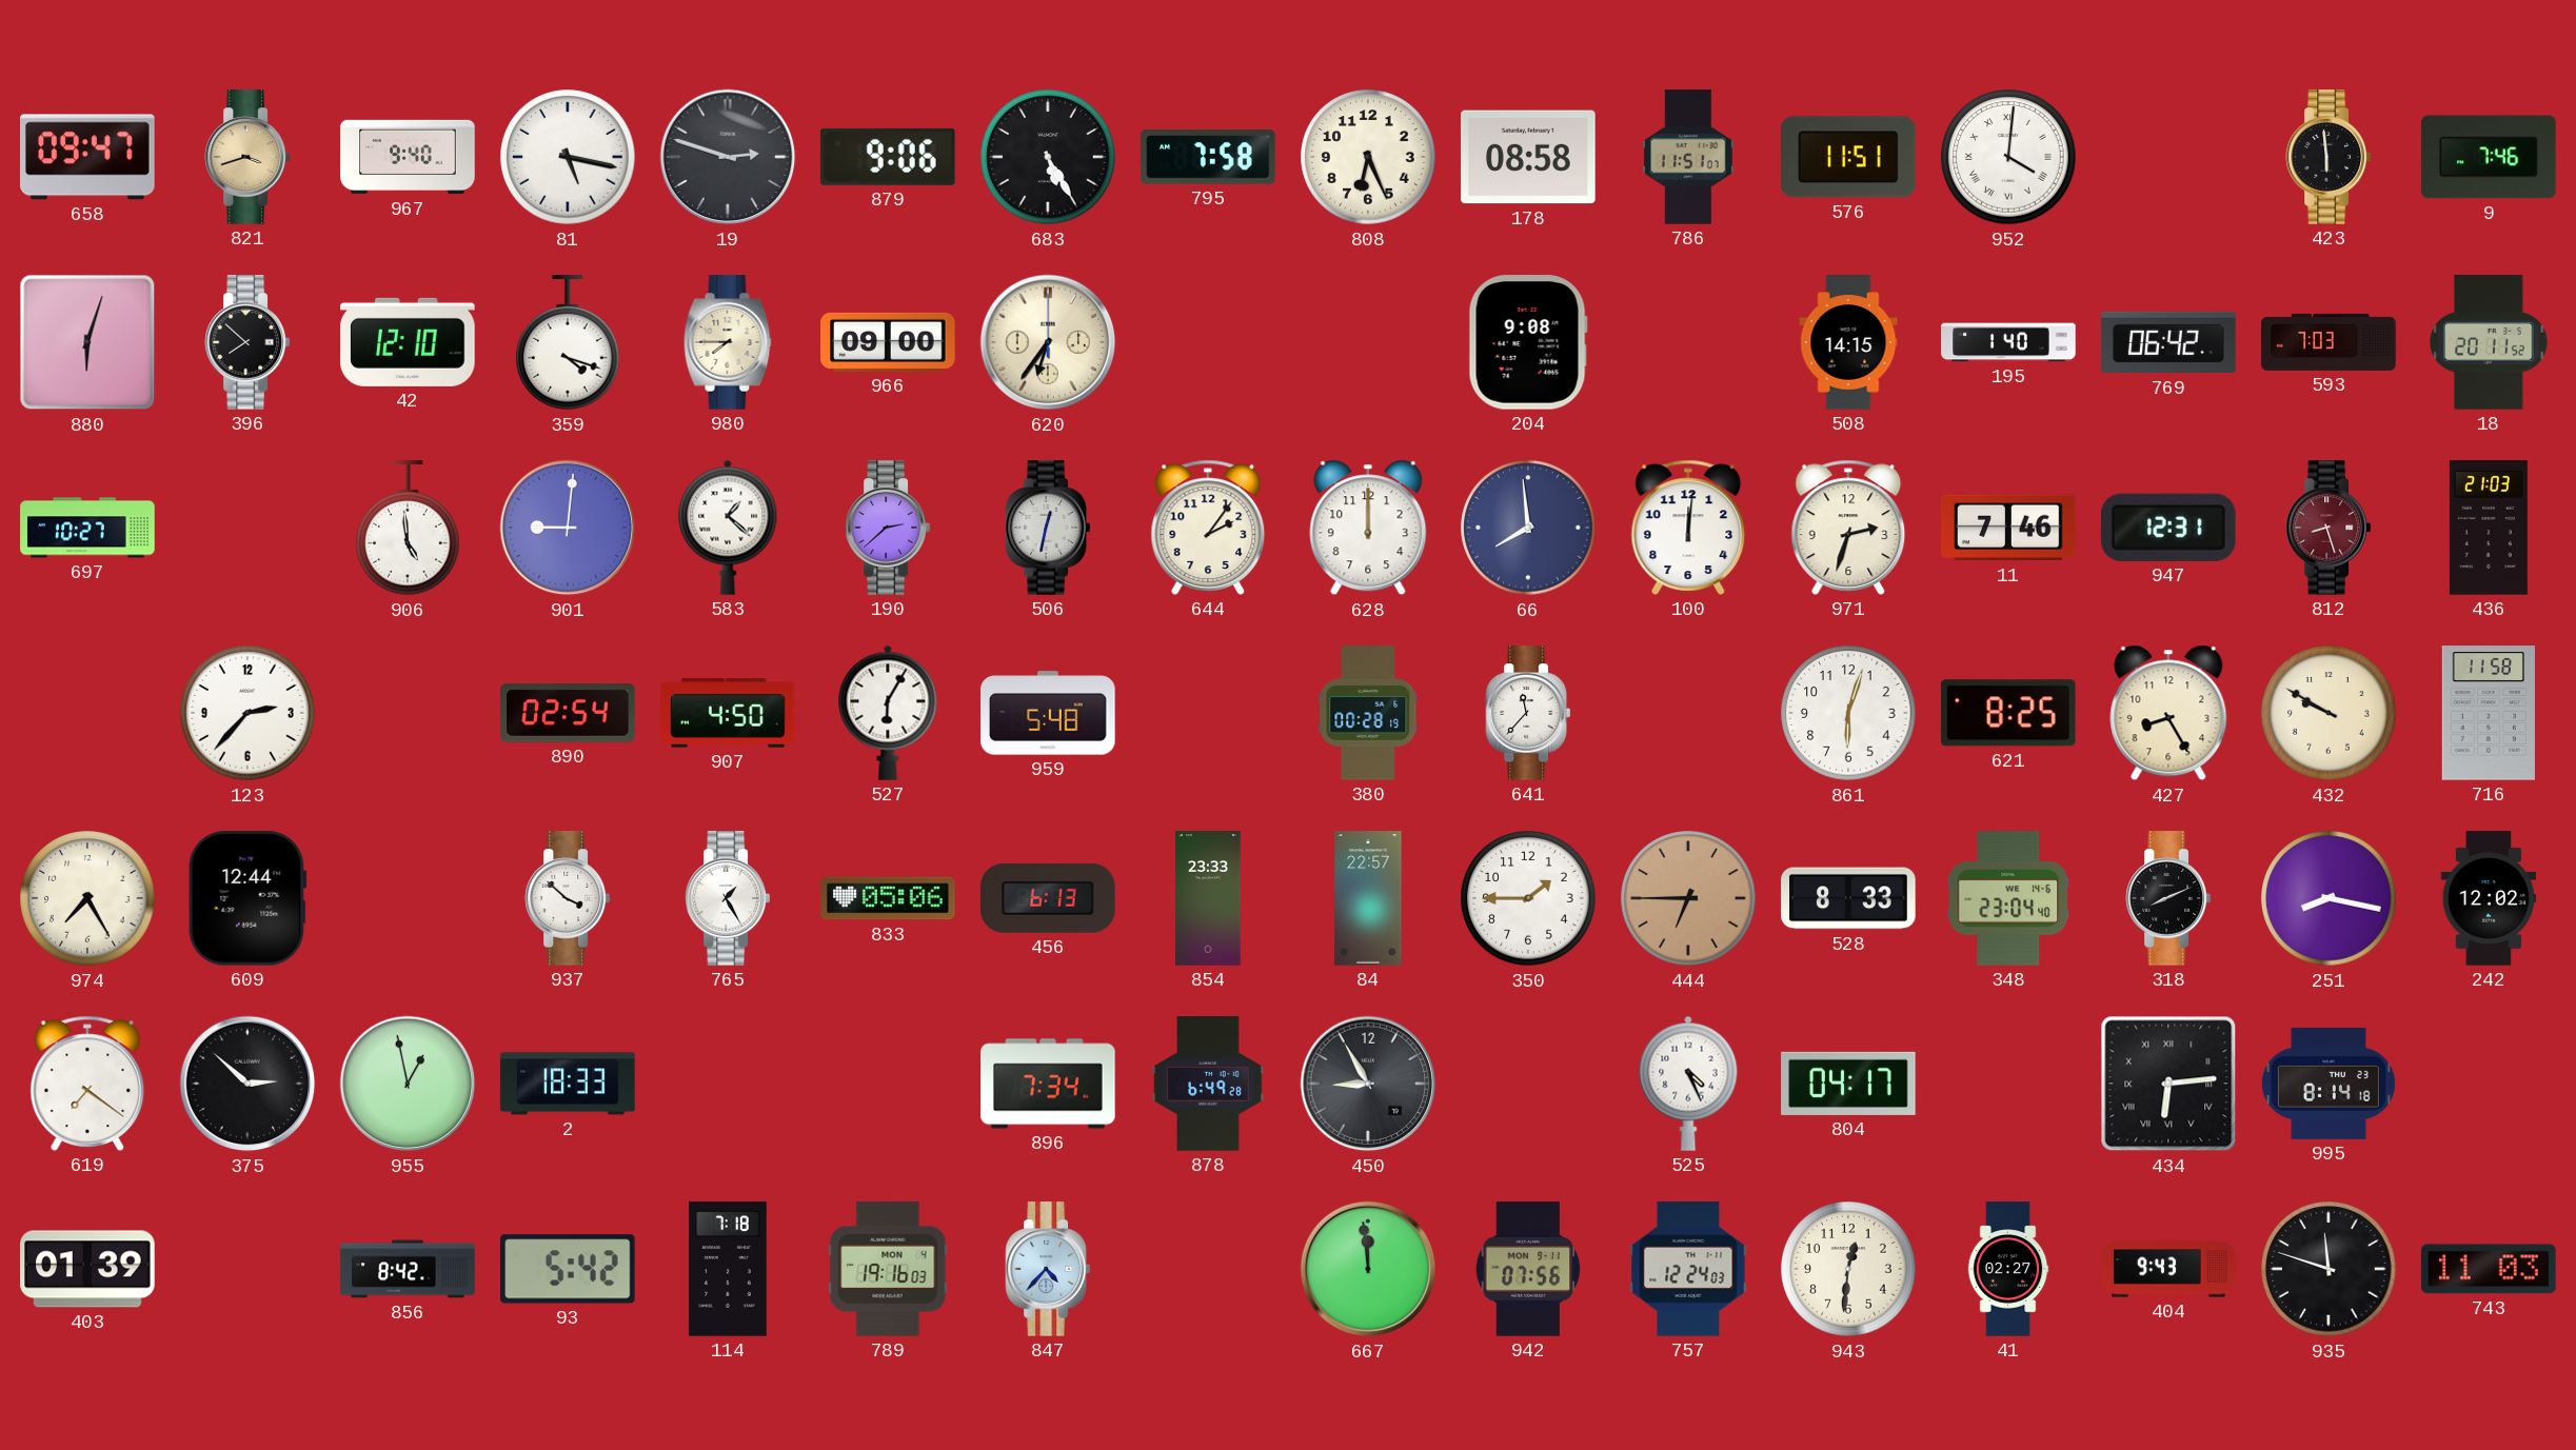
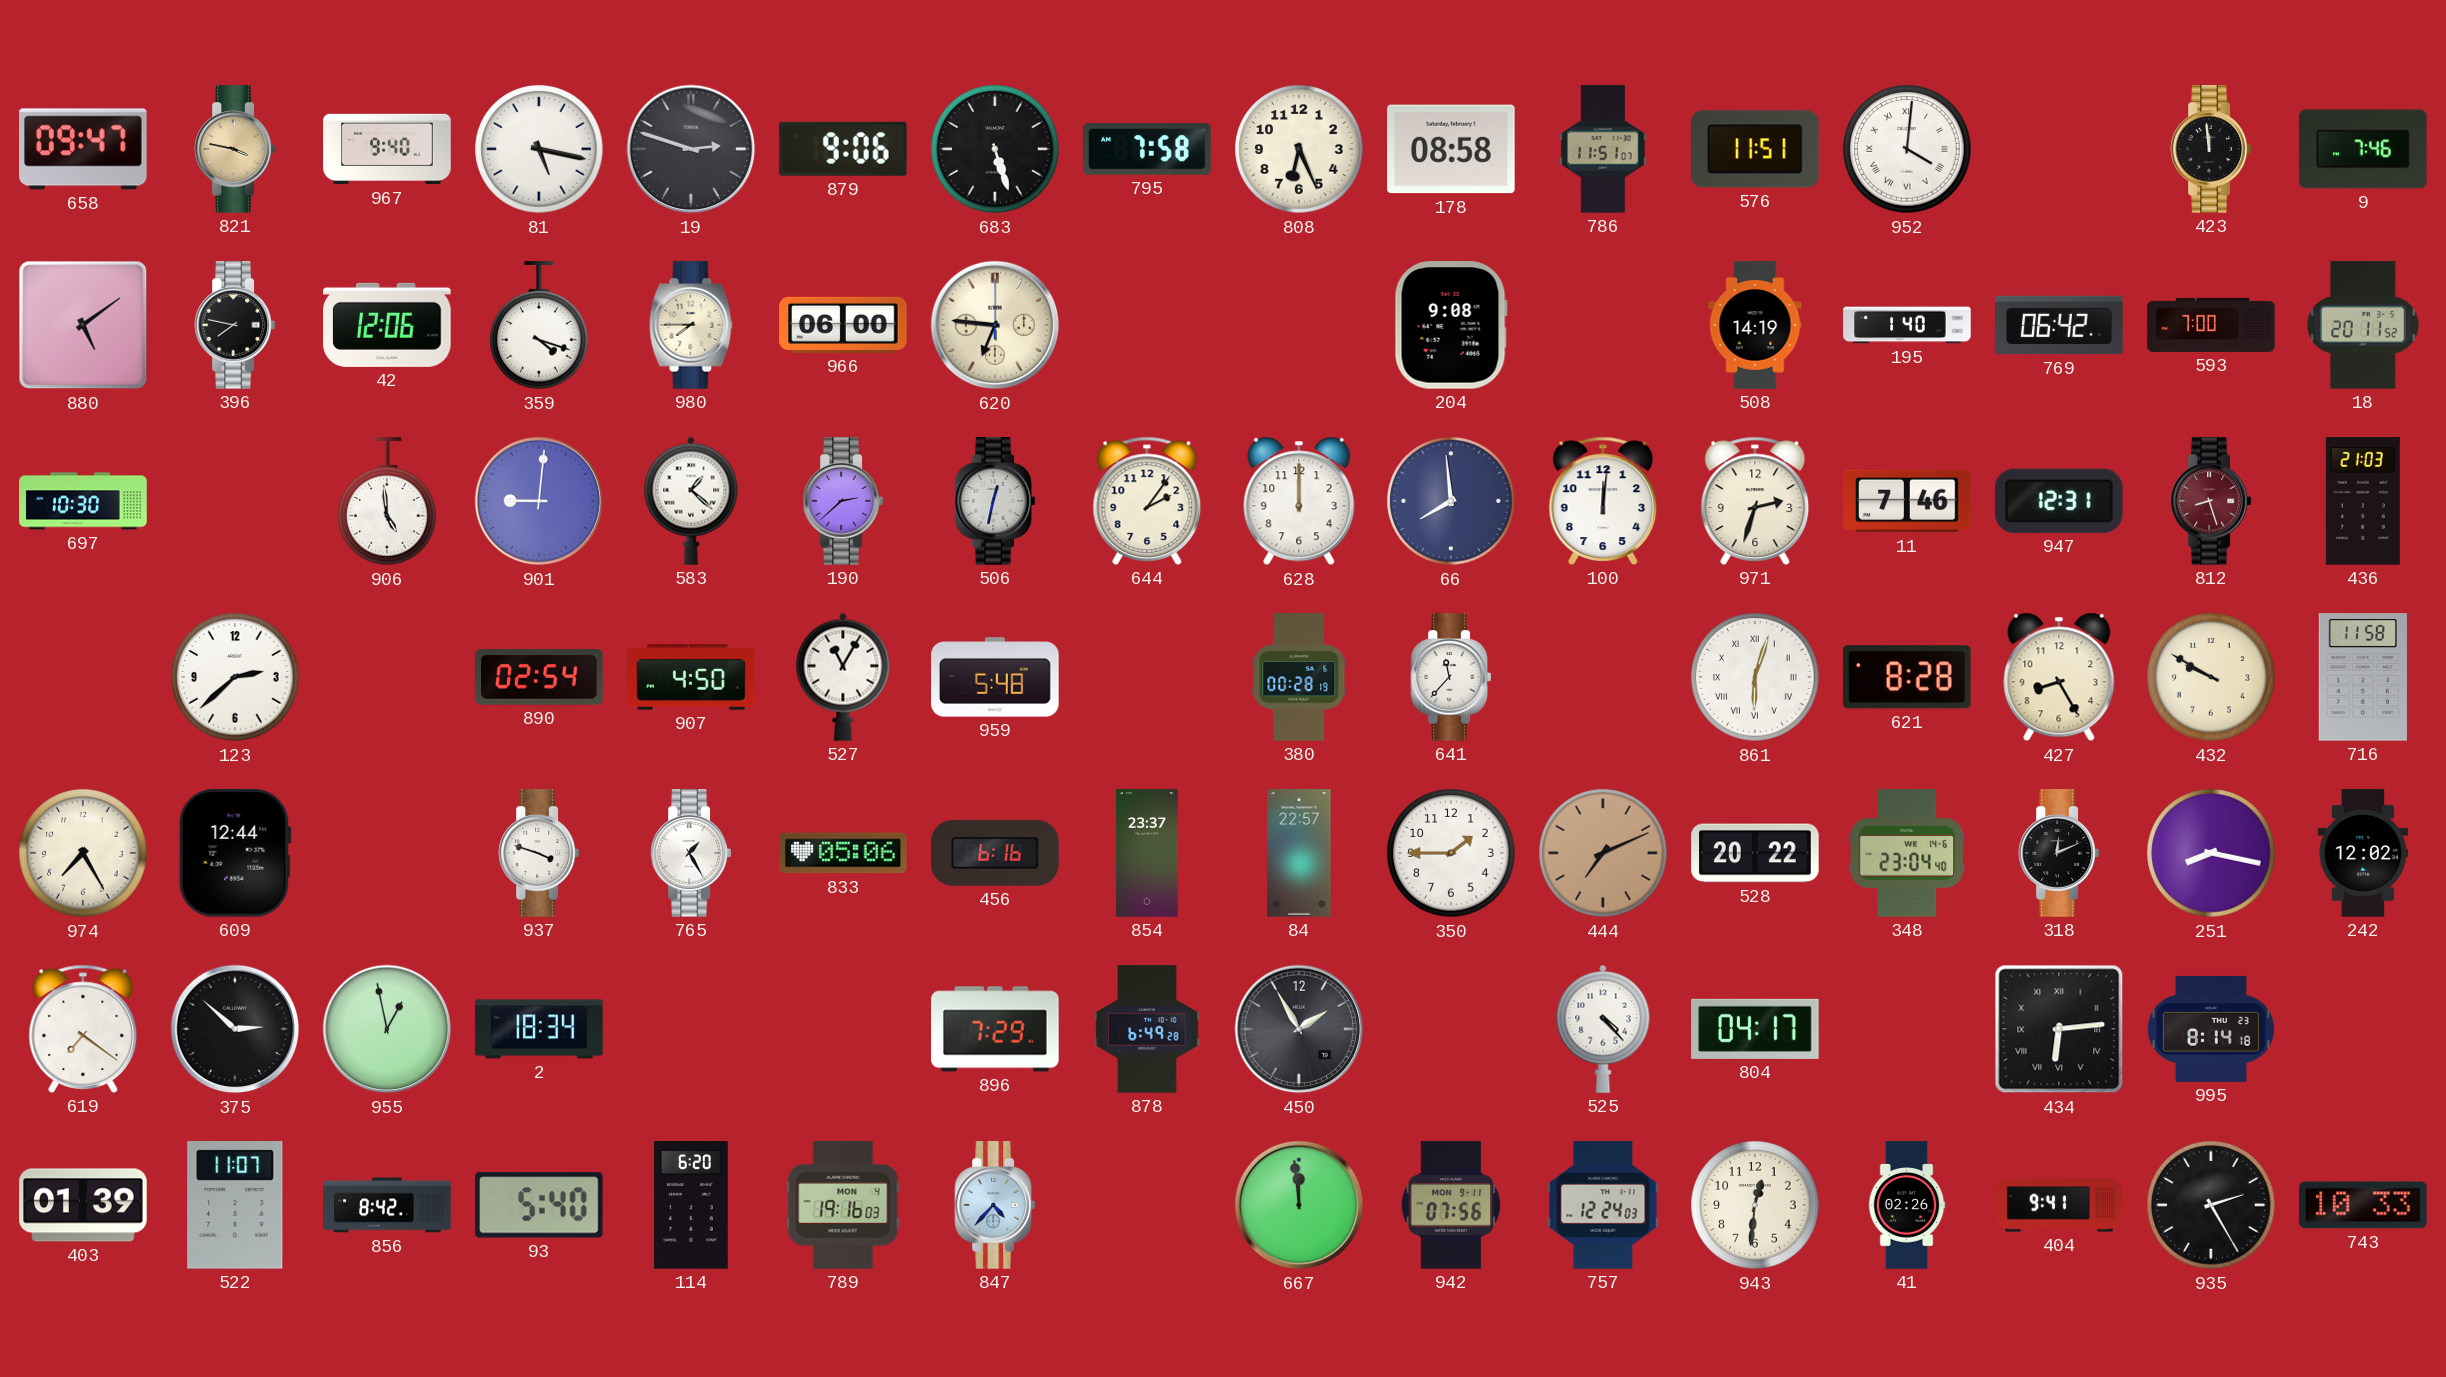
821: 3:42 -> 3:47
683: 5:25 -> 5:27
423: 5:59 -> 11:59
880: 6:03 -> 5:09
396: 7:52 -> 7:47
42: 12:10 -> 12:06
966: 09:00 -> 06:00
620: 6:36 -> 6:46
508: 14:15 -> 14:19
593: 7:03 -> 7:00
697: 10:27 -> 10:30
123: 2:37 -> 2:38
527: 6:05 -> 11:05
861 numerals: Arabic -> Roman
621: 8:25 -> 8:28
937: 3:52 -> 3:48
456: 6:13 -> 6:16
854: 23:33 -> 23:37
444: 6:45 -> 7:11
528: 8:33 -> 20:22
318: 8:11 -> 12:11
2: 18:33 -> 18:34
896: 7:34 -> 7:29
450: 8:55 -> 1:55
525: 4:26 -> 4:23
522: none -> 11:07
93: 5:42 -> 5:40
114: 7:18 -> 6:20
41: 02:27 -> 02:26
404: 9:43 -> 9:41
935: 11:48 -> 2:25
743: 11:03 -> 10:33
